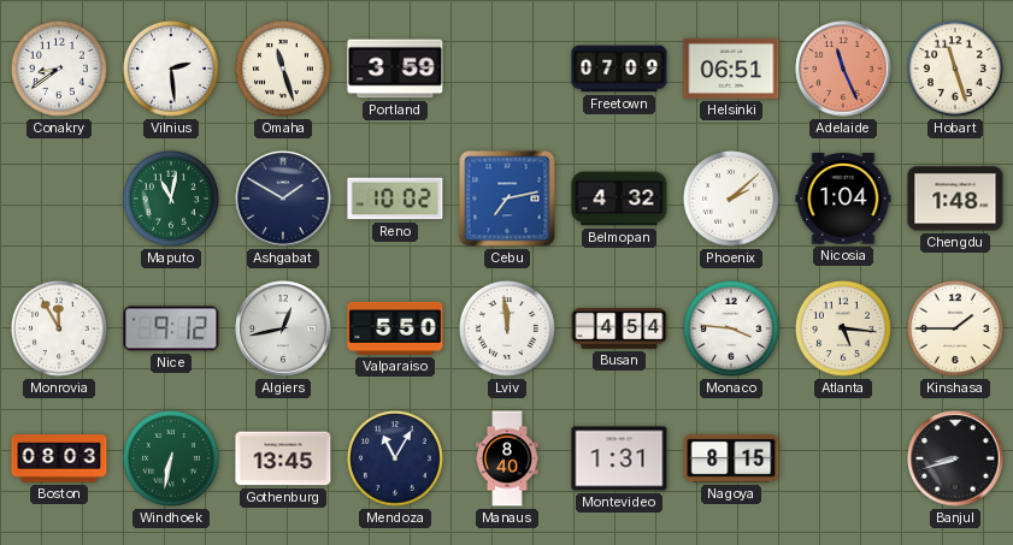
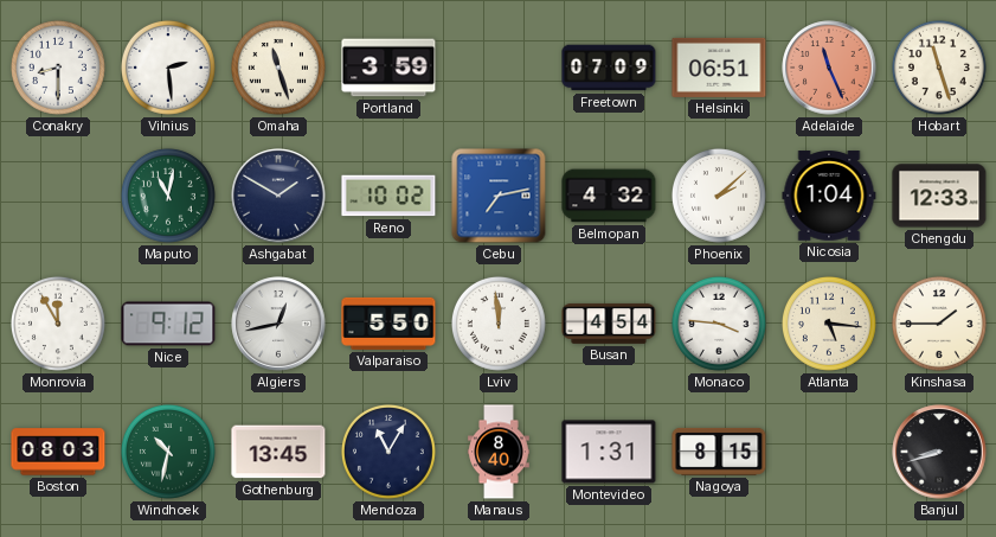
Conakry: 8:39 -> 8:30
Chengdu: 1:48 -> 12:33
Windhoek: 6:32 -> 10:32
